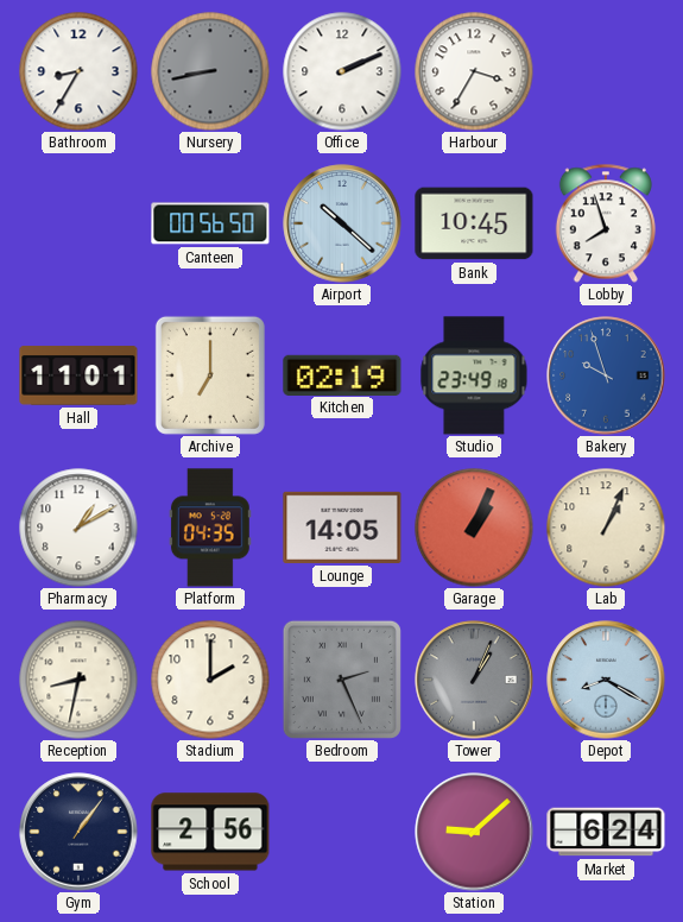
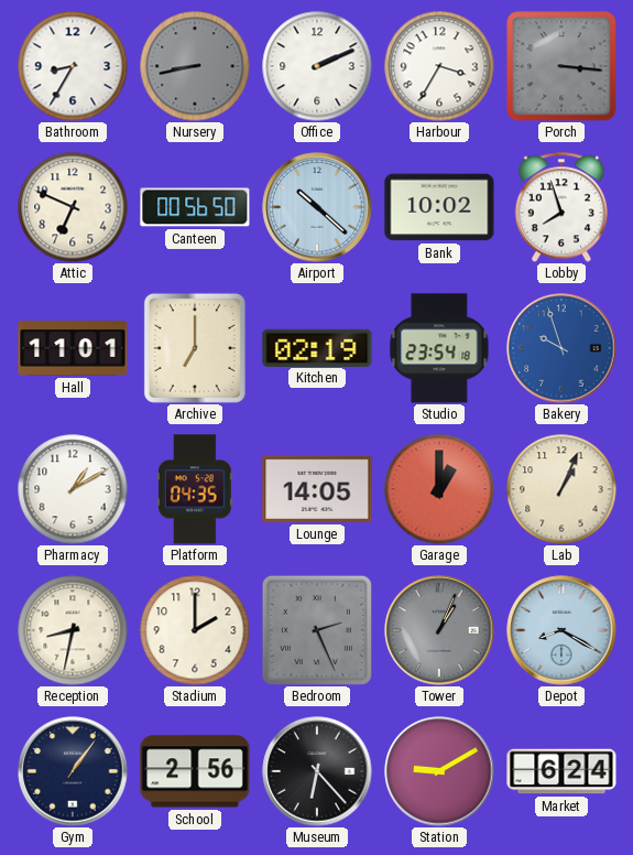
Porch: none -> 3:16
Attic: none -> 6:49
Bank: 10:45 -> 10:02
Studio: 23:49 -> 23:54
Garage: 1:04 -> 1:00
Museum: none -> 6:23
Station: 9:08 -> 9:10
